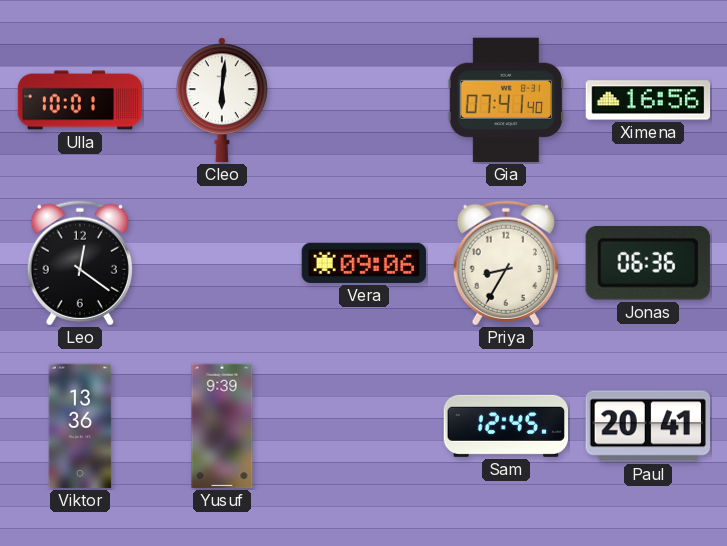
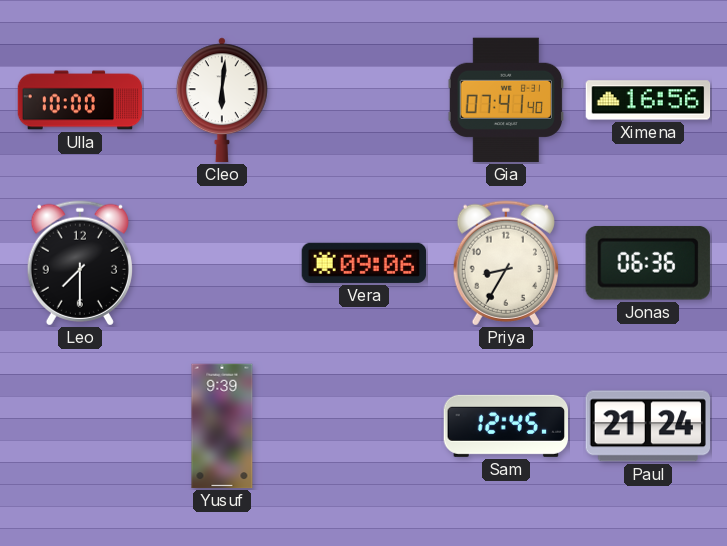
Ulla: 10:01 -> 10:00
Leo: 12:21 -> 7:30
Viktor: 13:36 -> none
Paul: 20:41 -> 21:24
